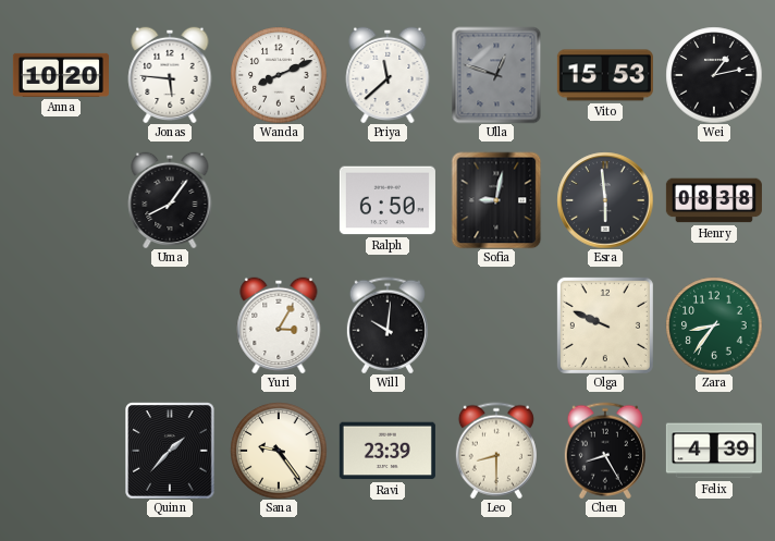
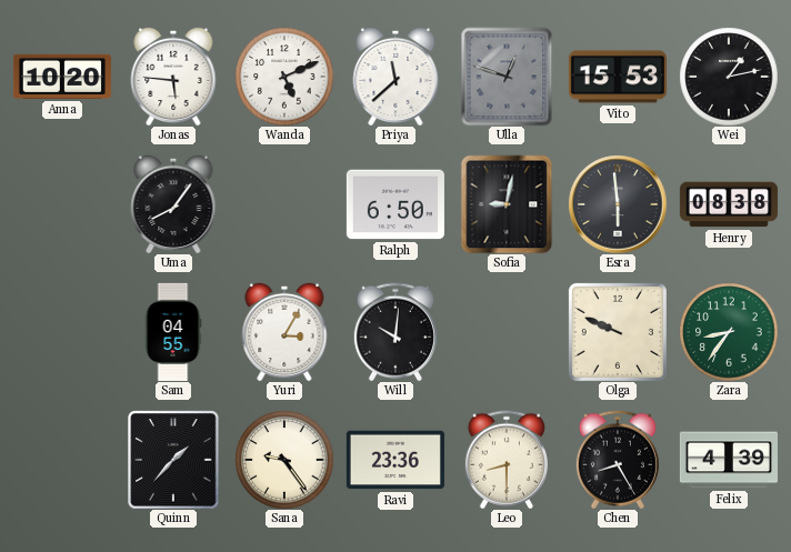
Wanda: 8:11 -> 5:11
Sam: none -> 04:55
Ravi: 23:39 -> 23:36
